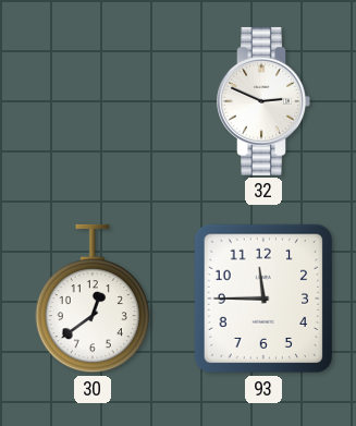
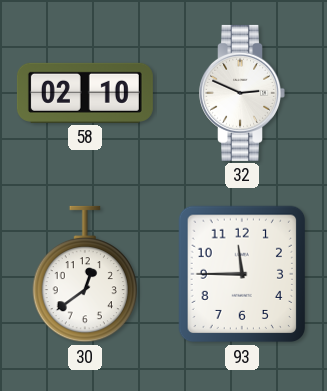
58: none -> 02:10
